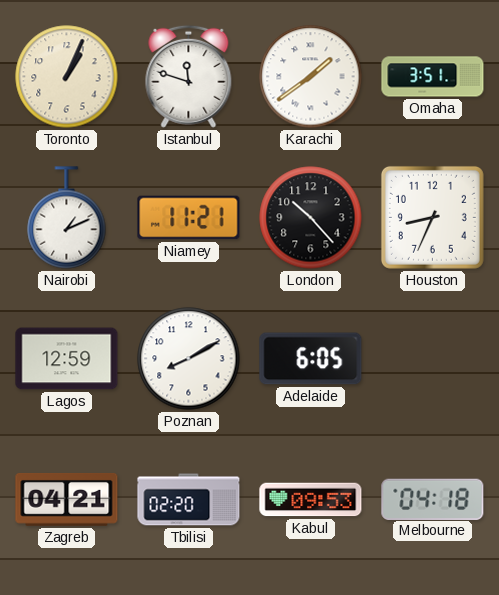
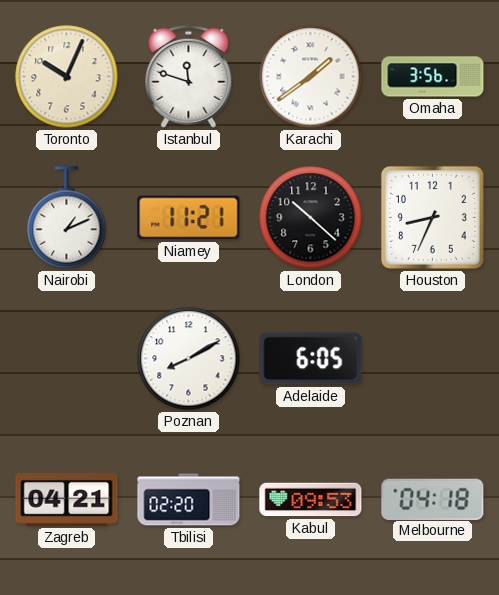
Toronto: 1:04 -> 10:04
Omaha: 3:51 -> 3:56
London: 10:23 -> 10:22
Lagos: 12:59 -> none
